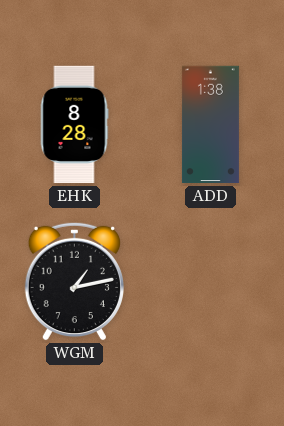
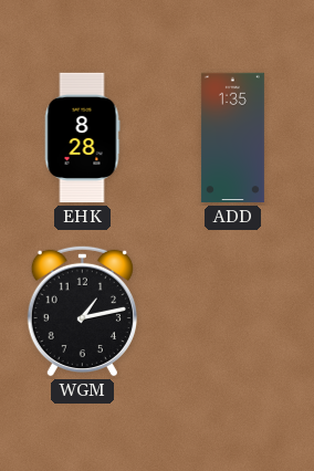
ADD: 1:38 -> 1:35
